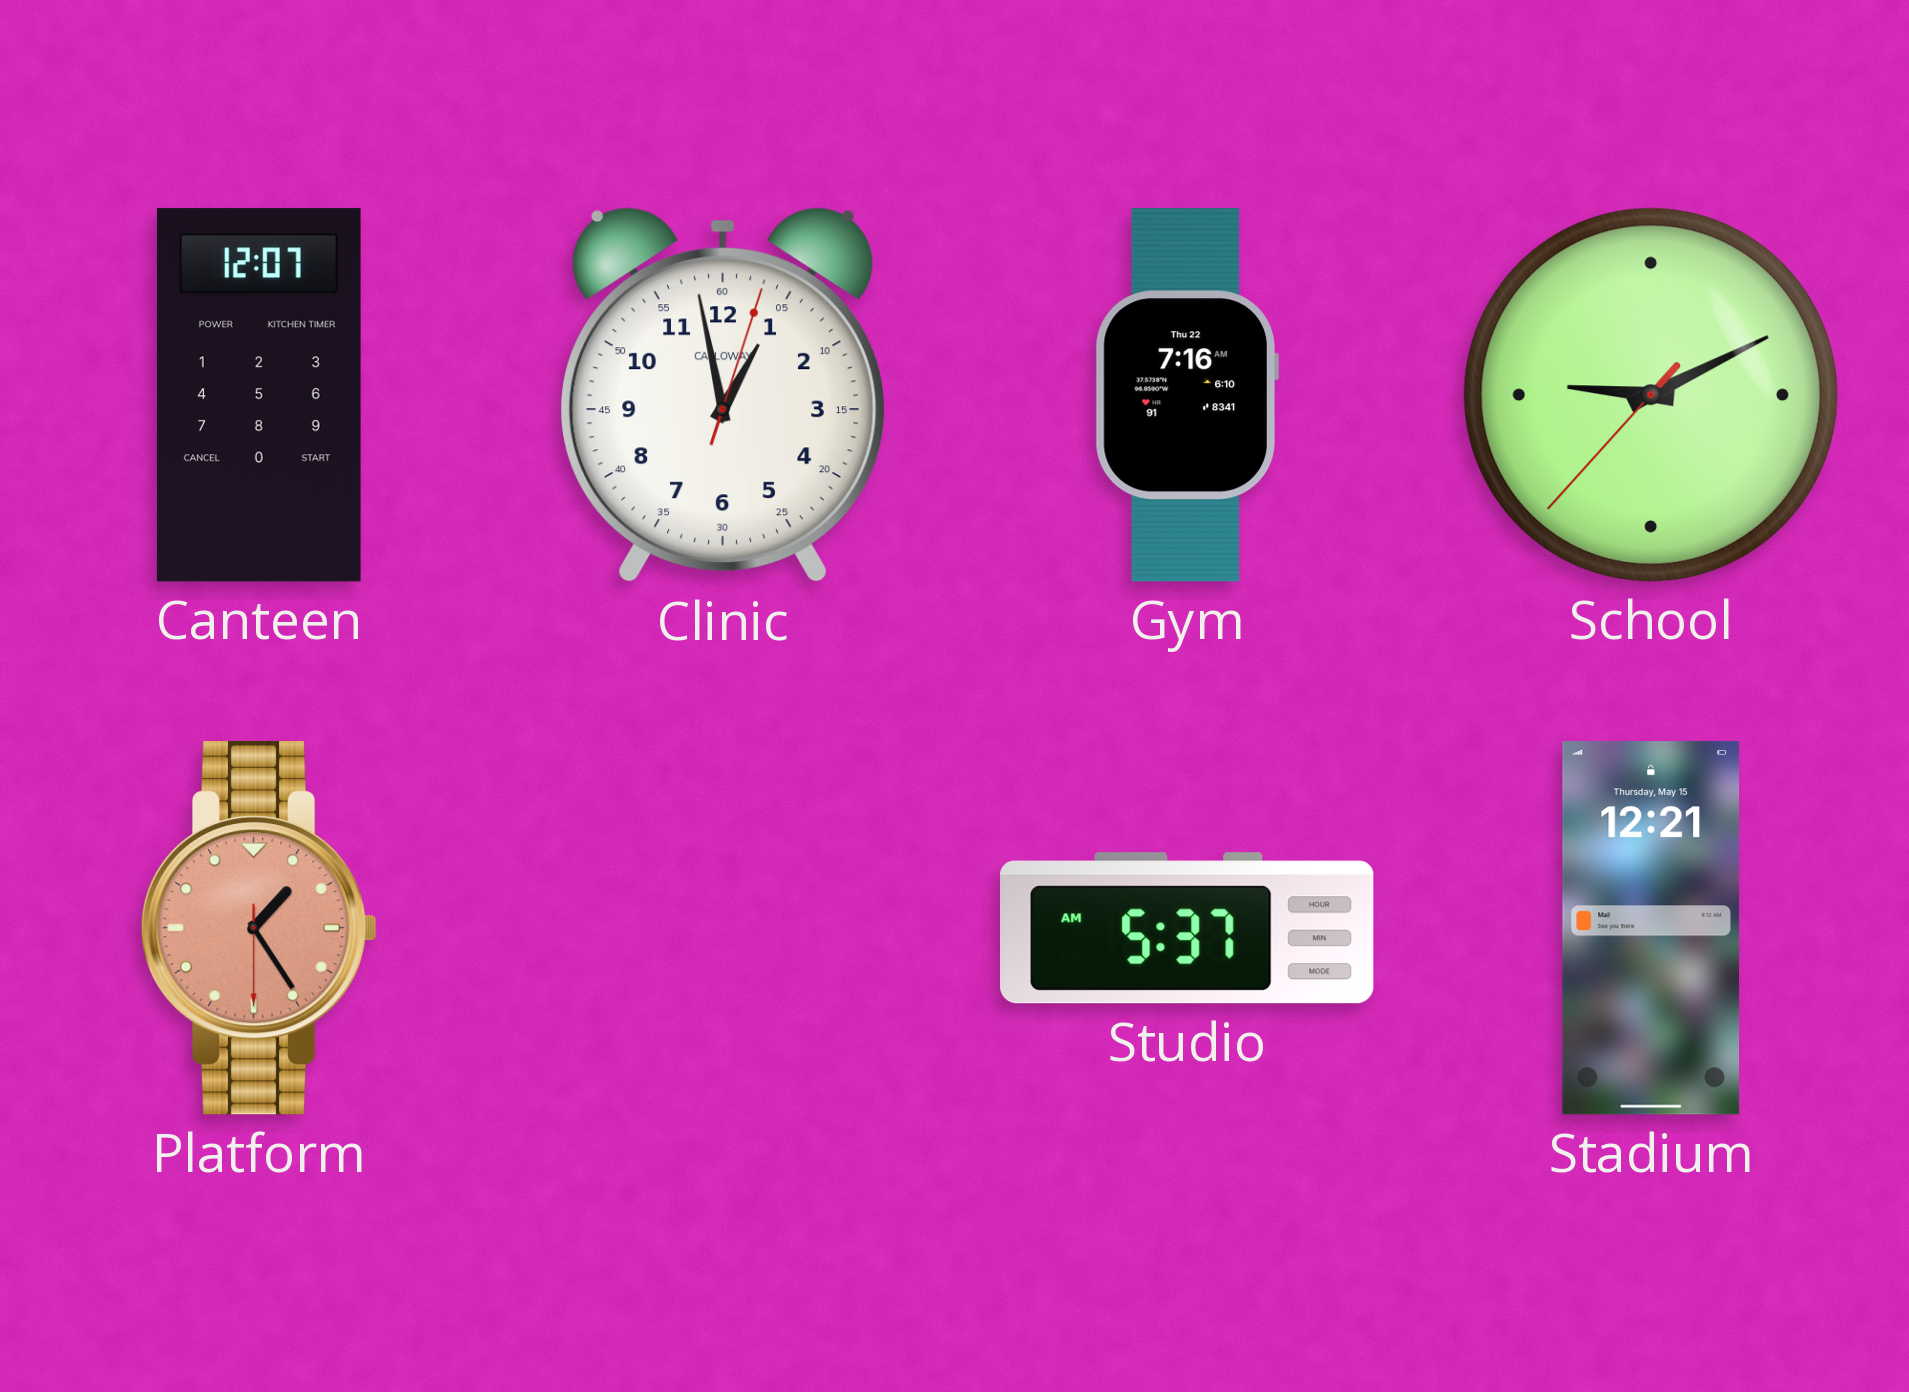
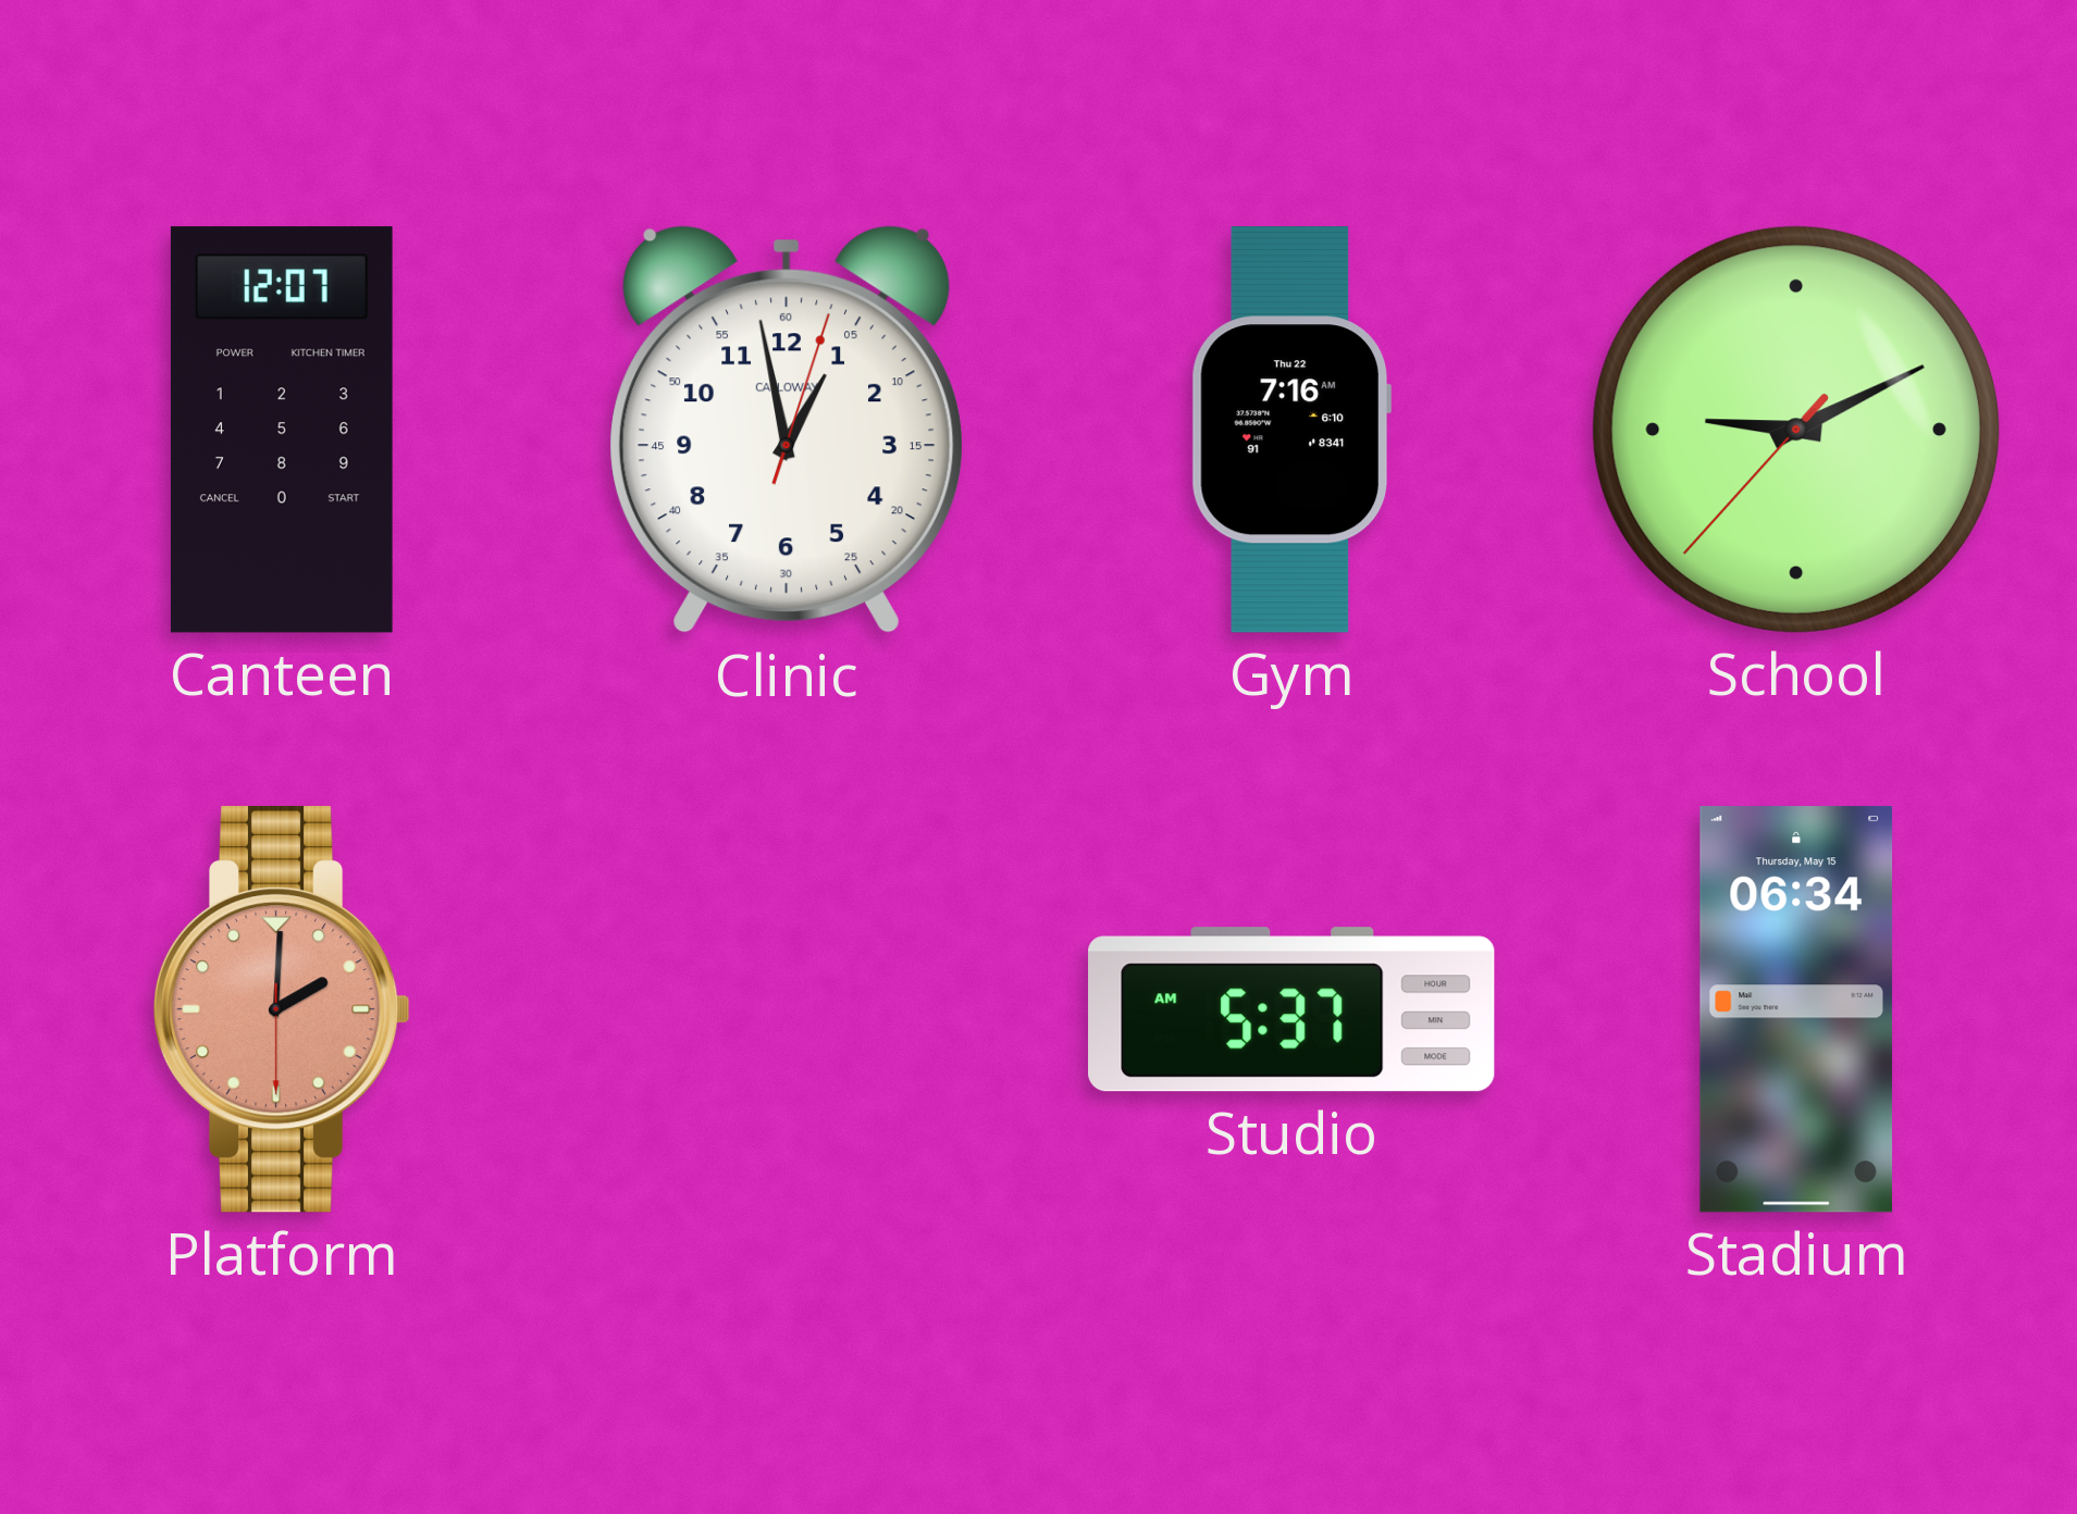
Platform: 1:24 -> 2:00
Stadium: 12:21 -> 06:34
